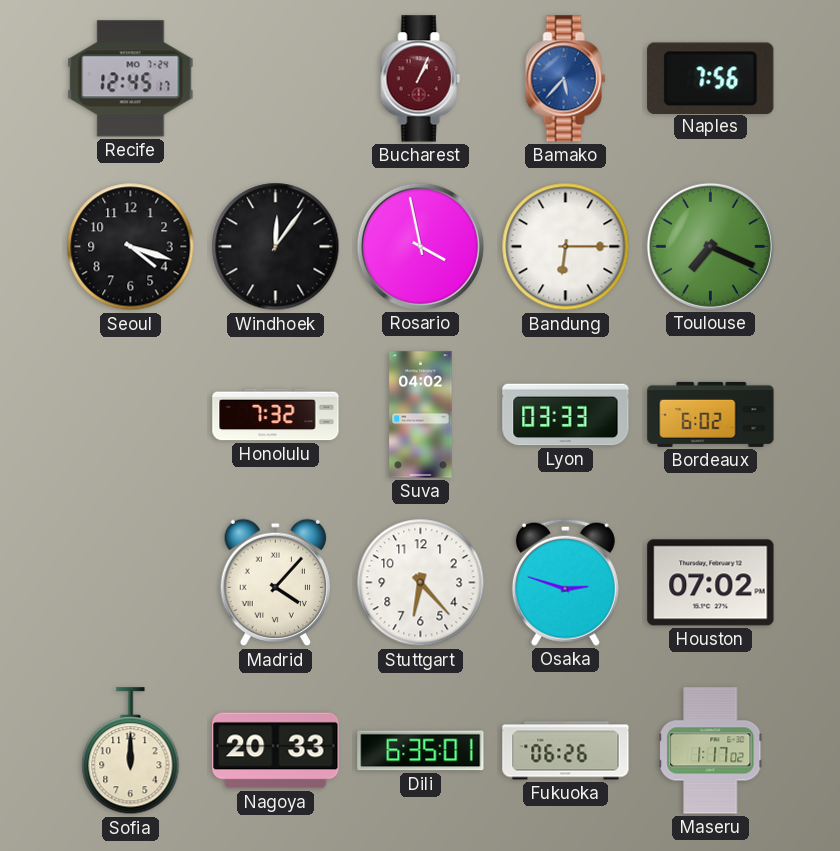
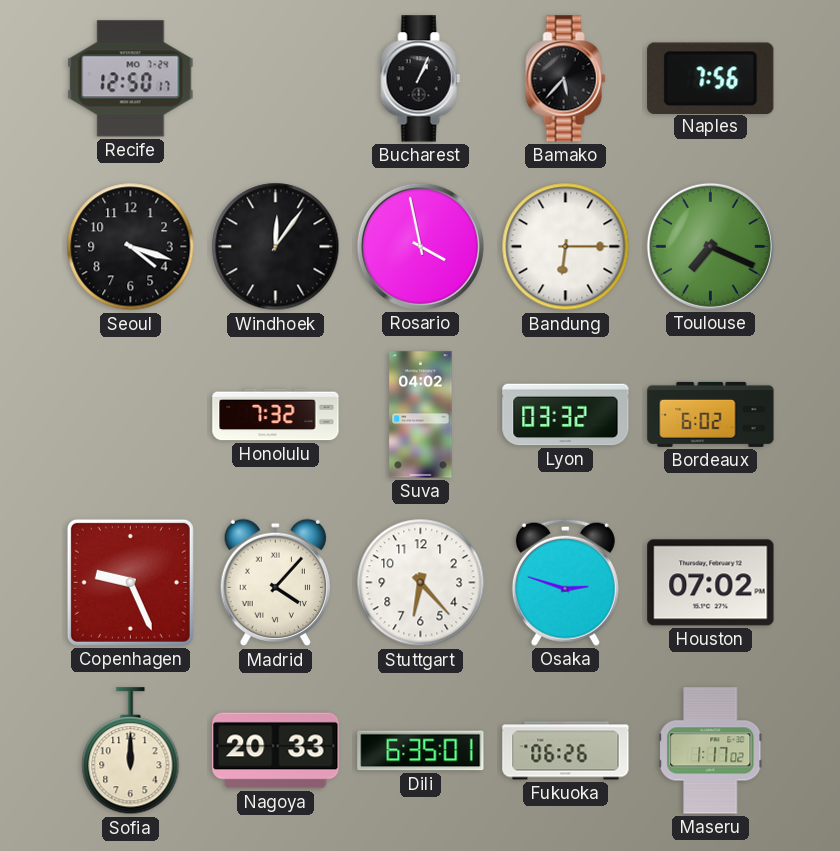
Recife: 12:45 -> 12:50
Bucharest dial: burgundy -> black
Bamako dial: blue -> black
Lyon: 03:33 -> 03:32
Copenhagen: none -> 9:26
